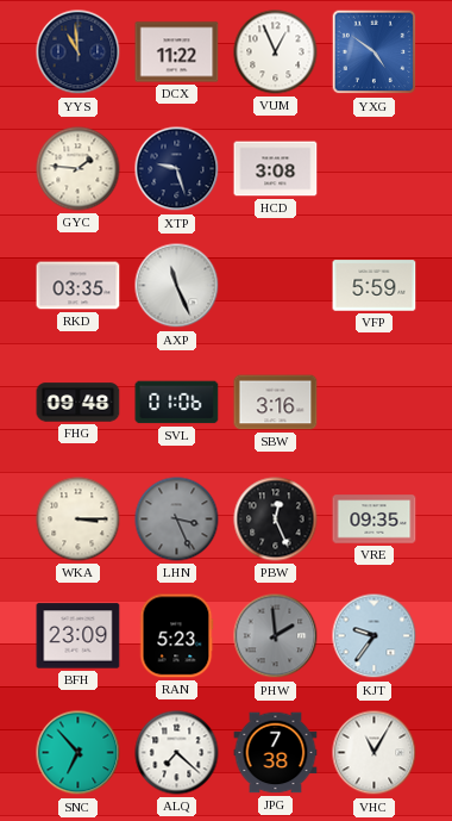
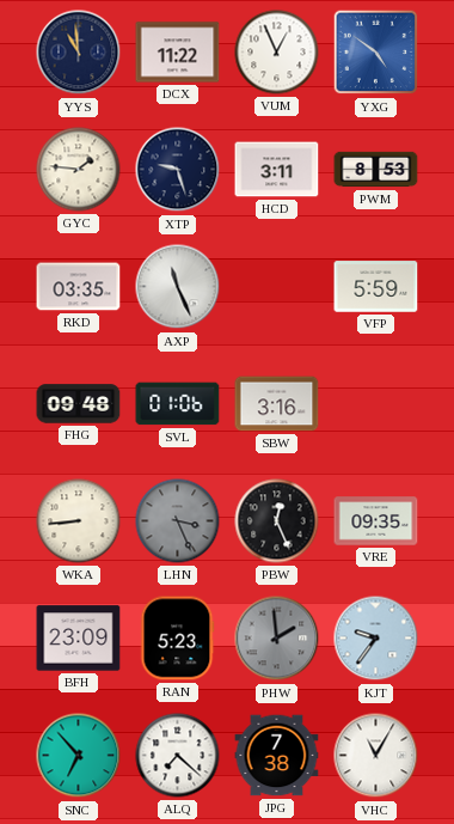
HCD: 3:08 -> 3:11
PWM: none -> 8:53
WKA: 3:15 -> 8:44
